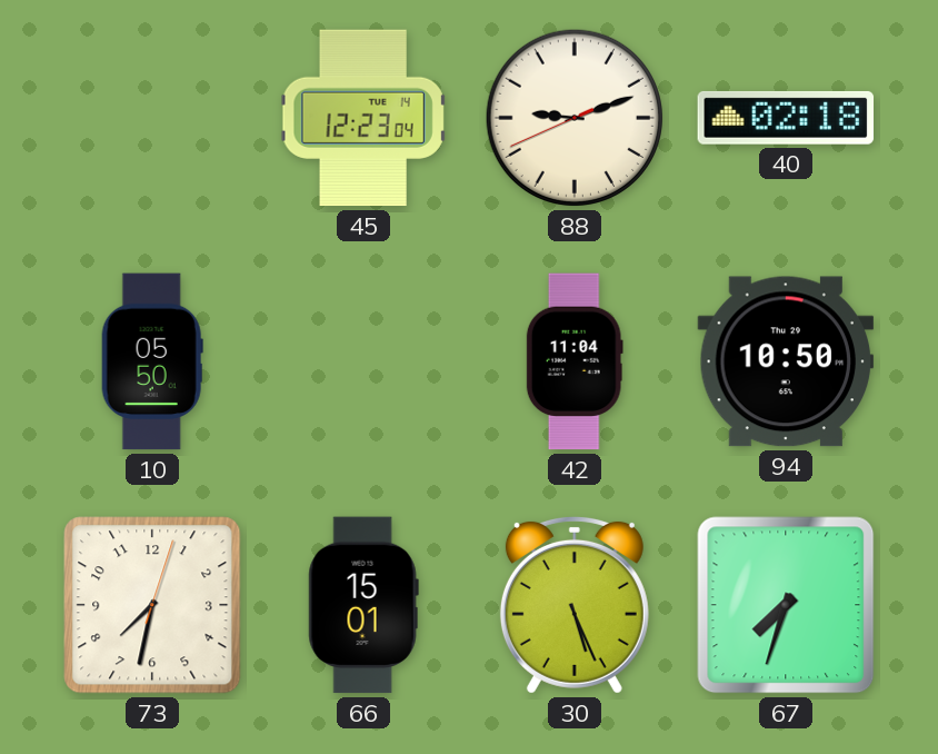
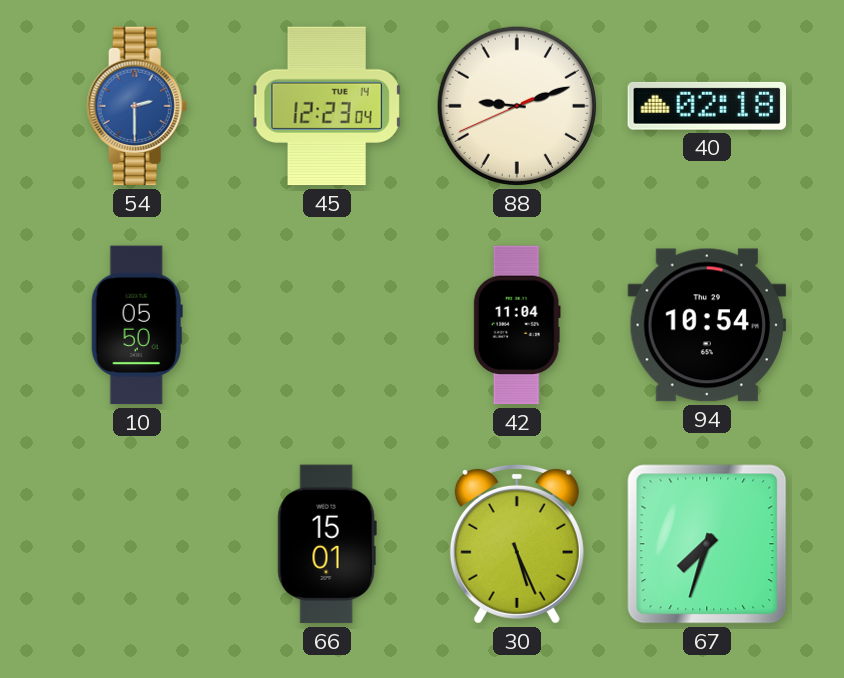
54: none -> 2:30
94: 10:50 -> 10:54
73: 7:32 -> none
